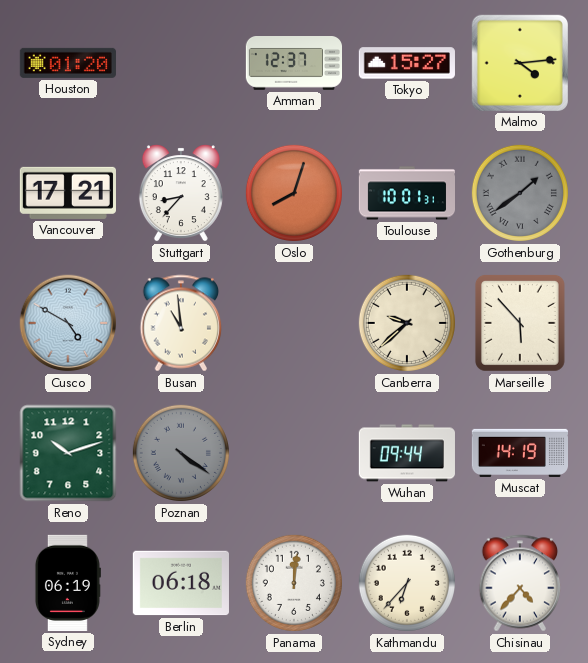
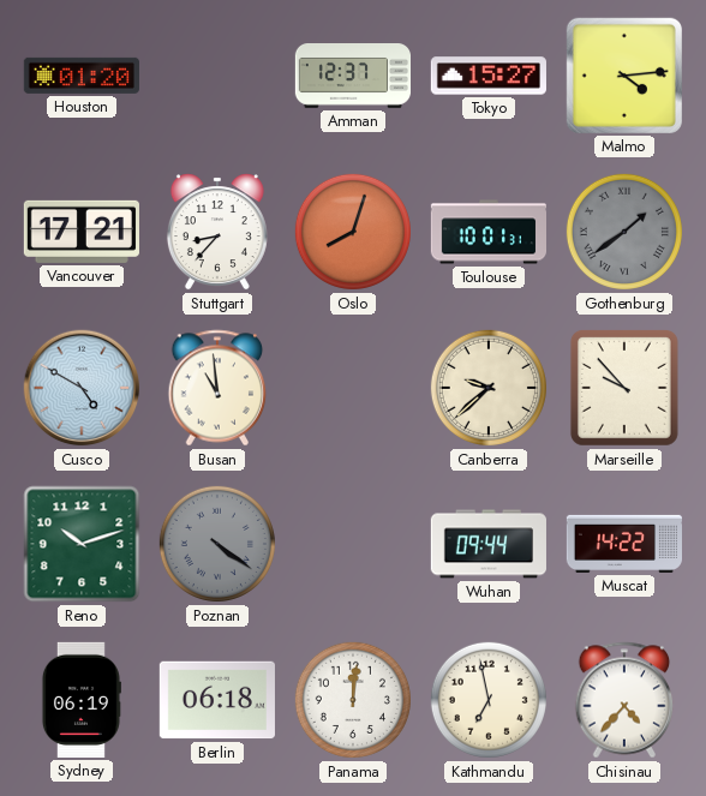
Marseille: 5:53 -> 9:53
Muscat: 14:19 -> 14:22
Kathmandu: 6:37 -> 6:58
